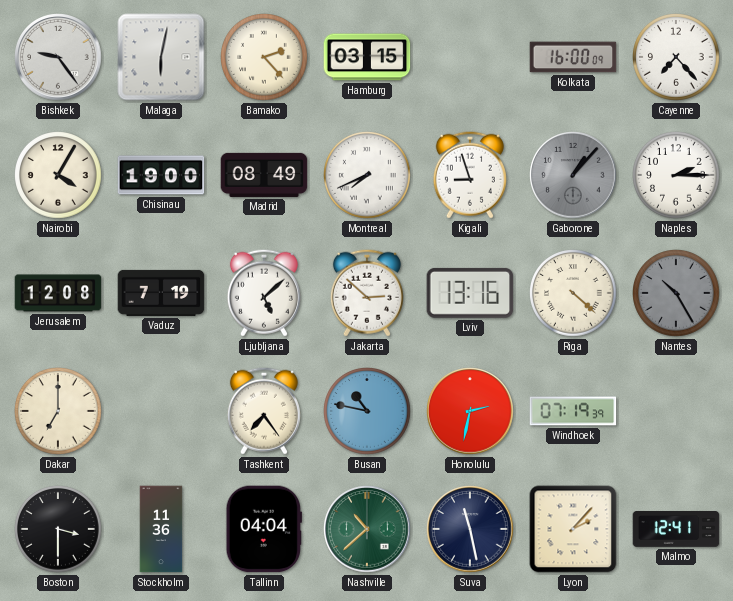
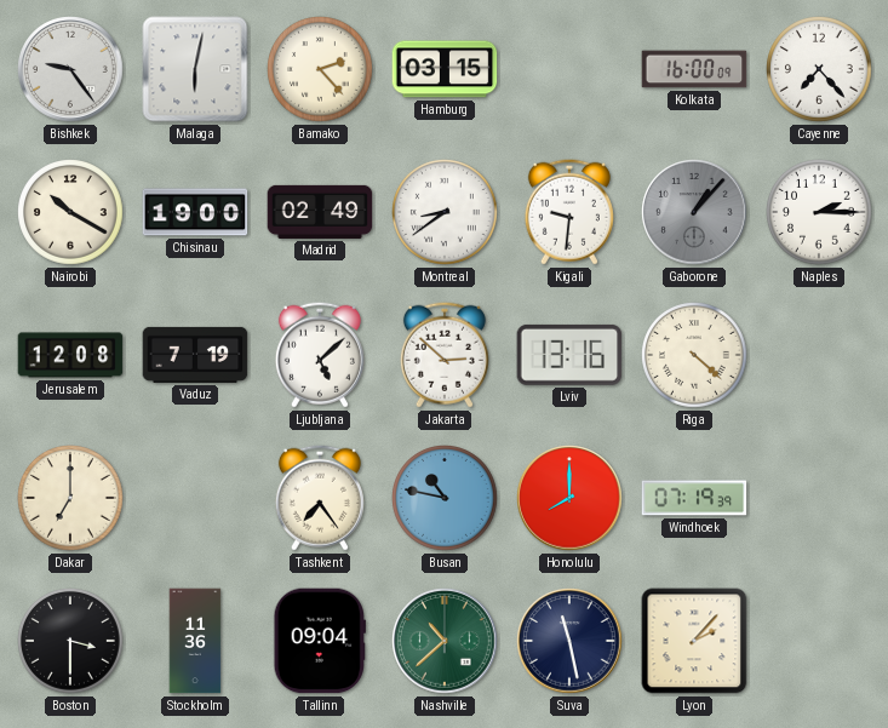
Nairobi: 4:05 -> 10:20
Madrid: 08:49 -> 02:49
Montreal: 7:41 -> 8:39
Kigali: 8:57 -> 9:31
Nantes: 10:25 -> none
Honolulu: 2:32 -> 8:00
Tallinn: 04:04 -> 09:04
Malmo: 12:41 -> none
